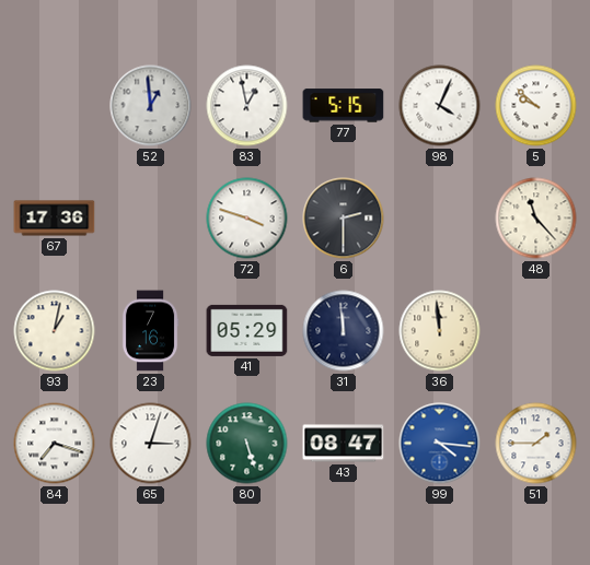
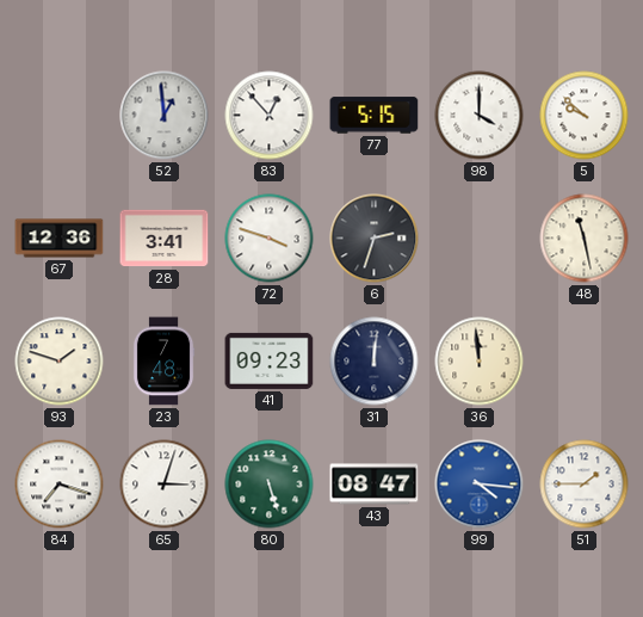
83: 12:58 -> 12:53
98: 4:04 -> 4:00
67: 17:36 -> 12:36
28: none -> 3:41
6: 2:30 -> 2:33
48: 11:23 -> 11:28
93: 1:02 -> 1:48
23: 7:16 -> 7:48
41: 05:29 -> 09:23
31: 11:59 -> 12:01
